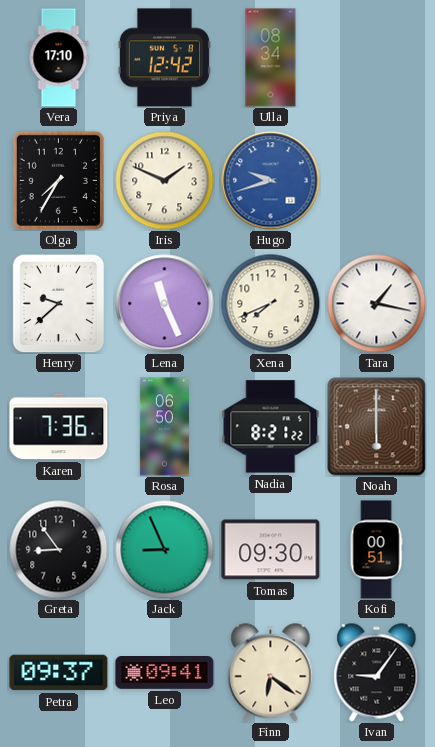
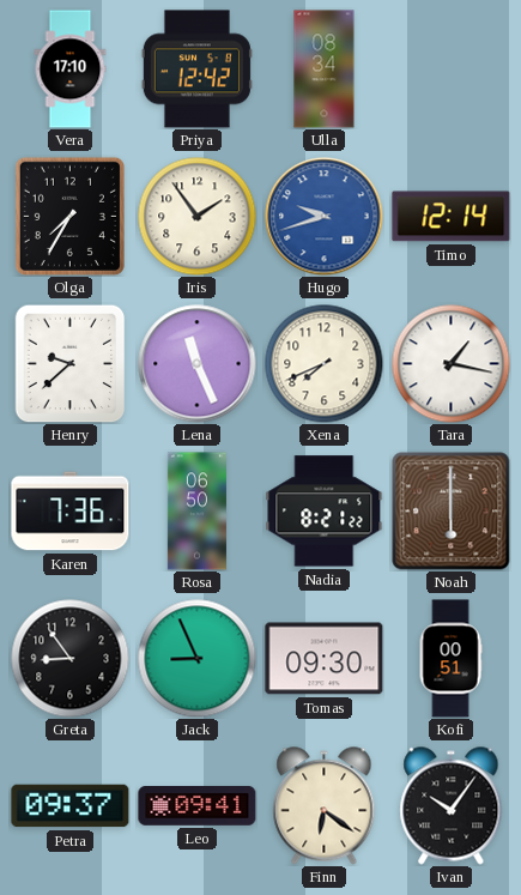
Iris: 1:49 -> 1:54
Timo: none -> 12:14
Ivan: 9:06 -> 10:06
